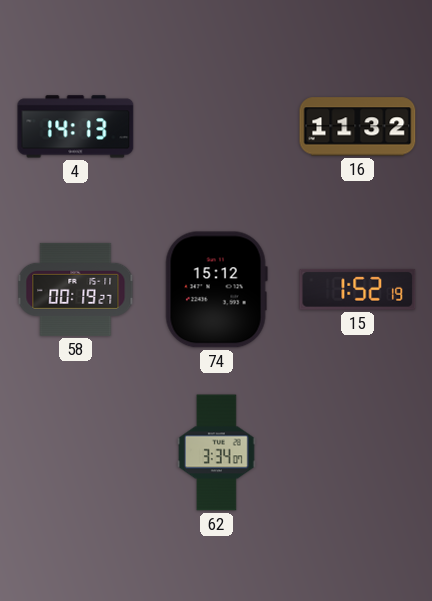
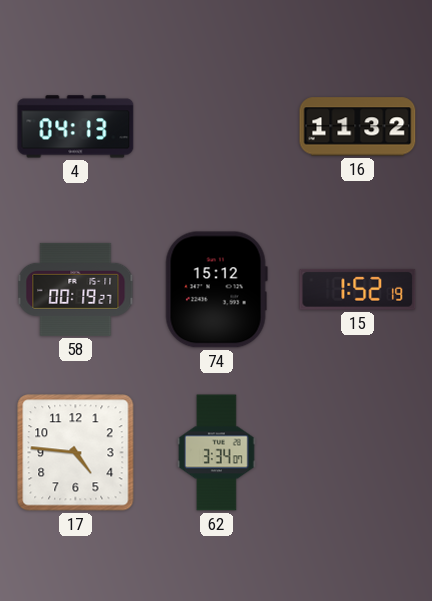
4: 14:13 -> 04:13
17: none -> 4:46
